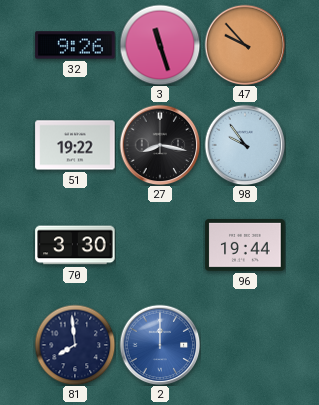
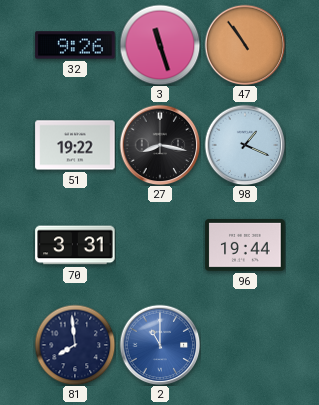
47: 9:53 -> 10:54
98: 9:54 -> 1:19
70: 3:30 -> 3:31
2: 12:00 -> 11:00
